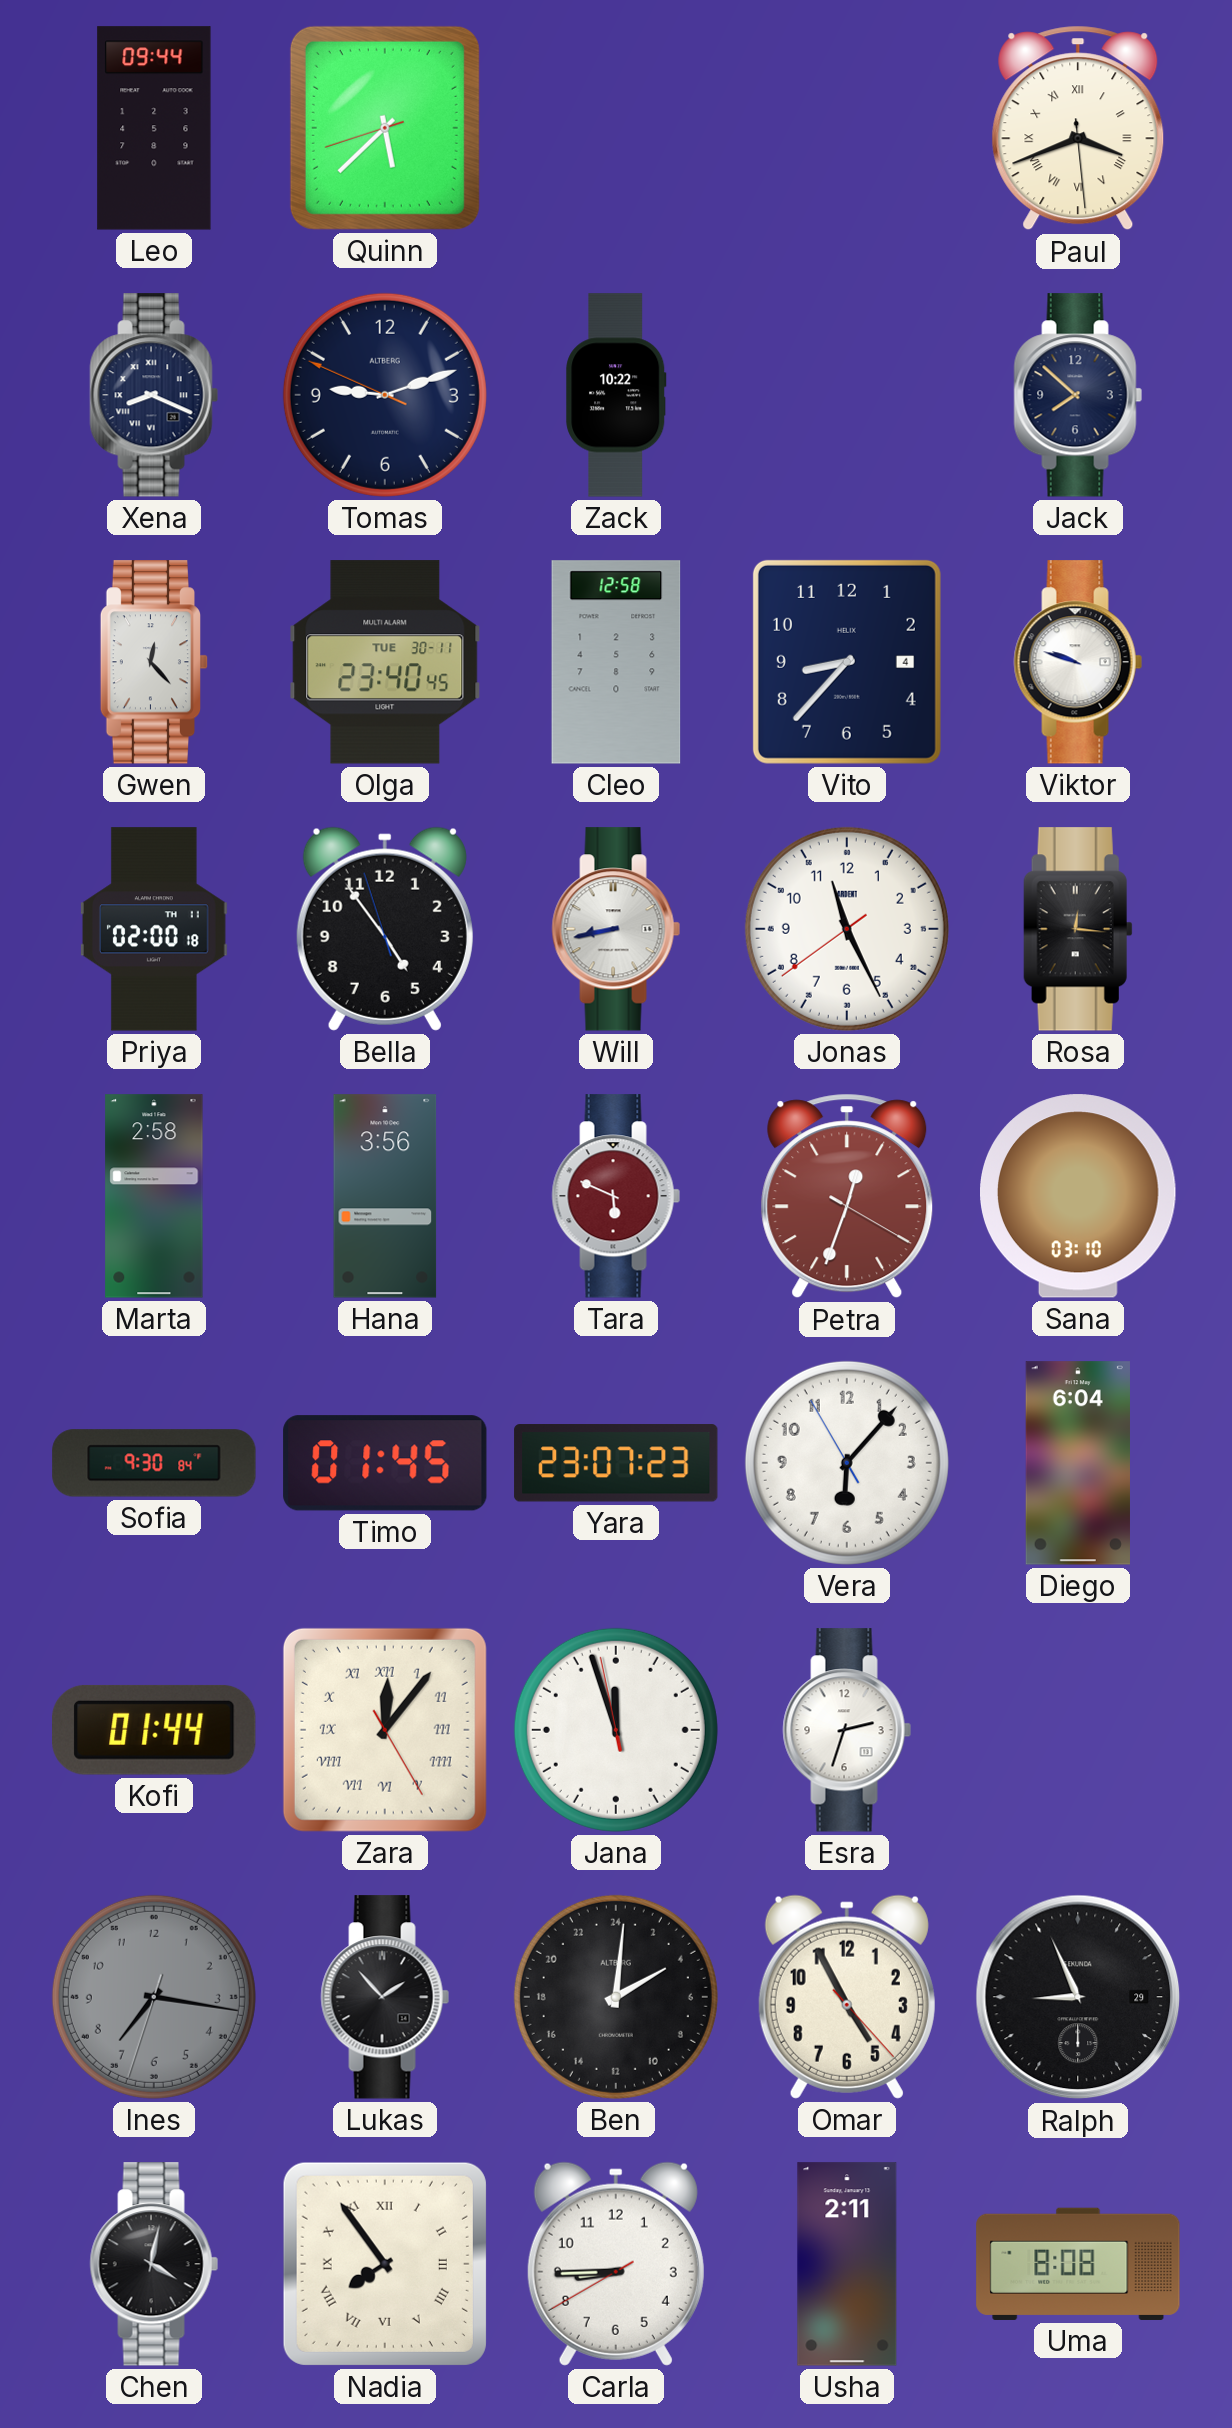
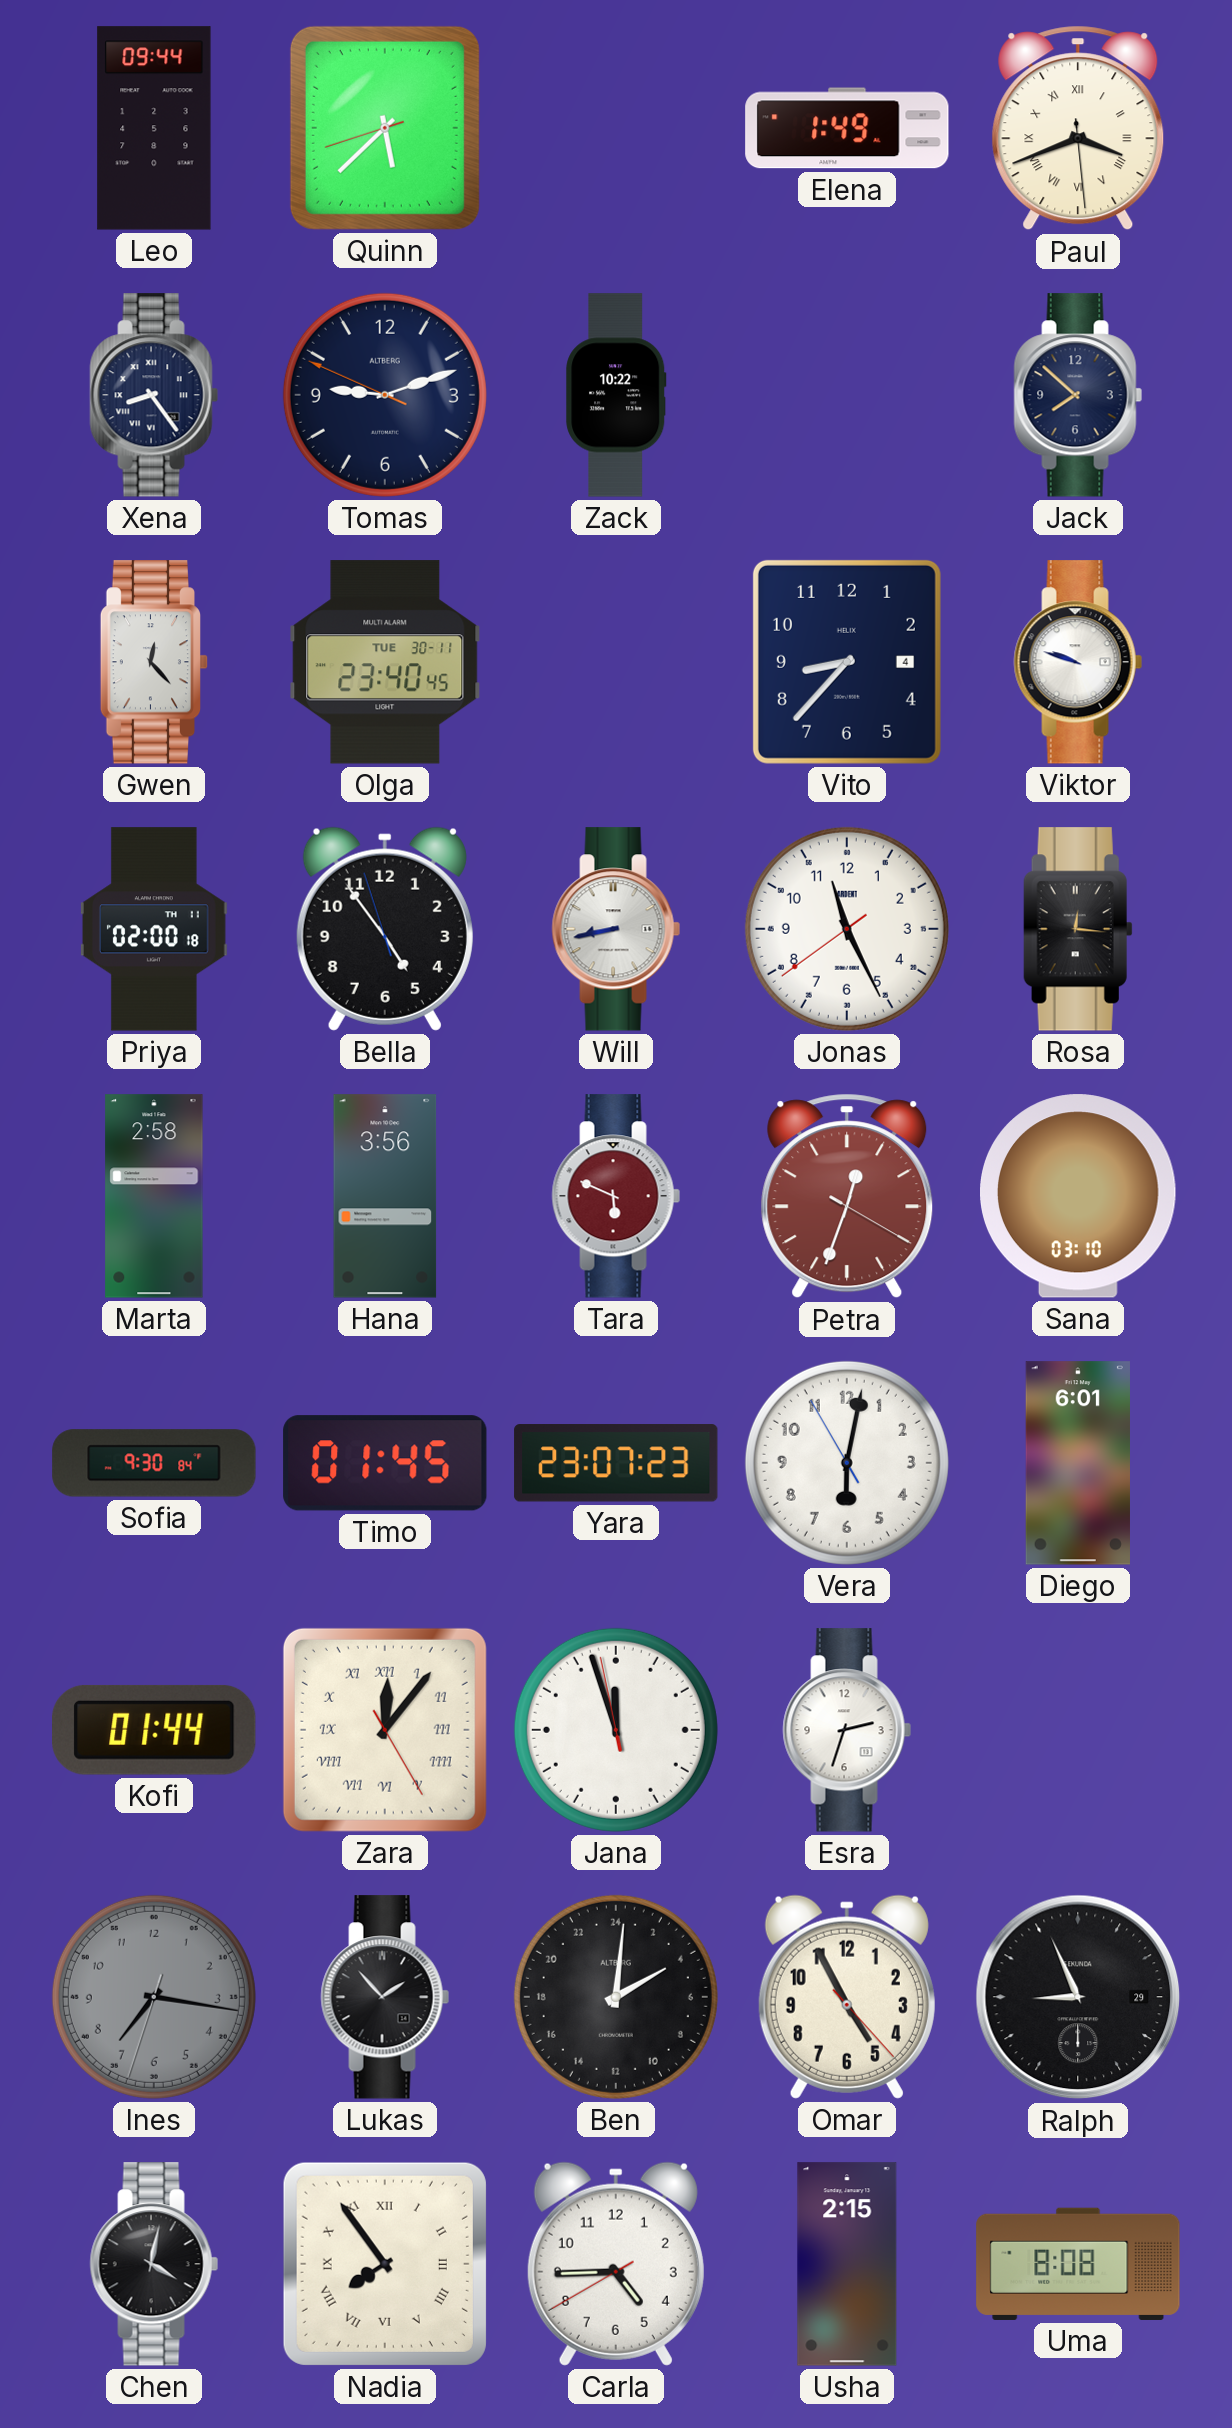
Elena: none -> 1:49
Xena: 8:19 -> 8:24
Cleo: 12:58 -> none
Vera: 6:06 -> 6:01
Diego: 6:04 -> 6:01
Carla: 8:44 -> 4:44
Usha: 2:11 -> 2:15
